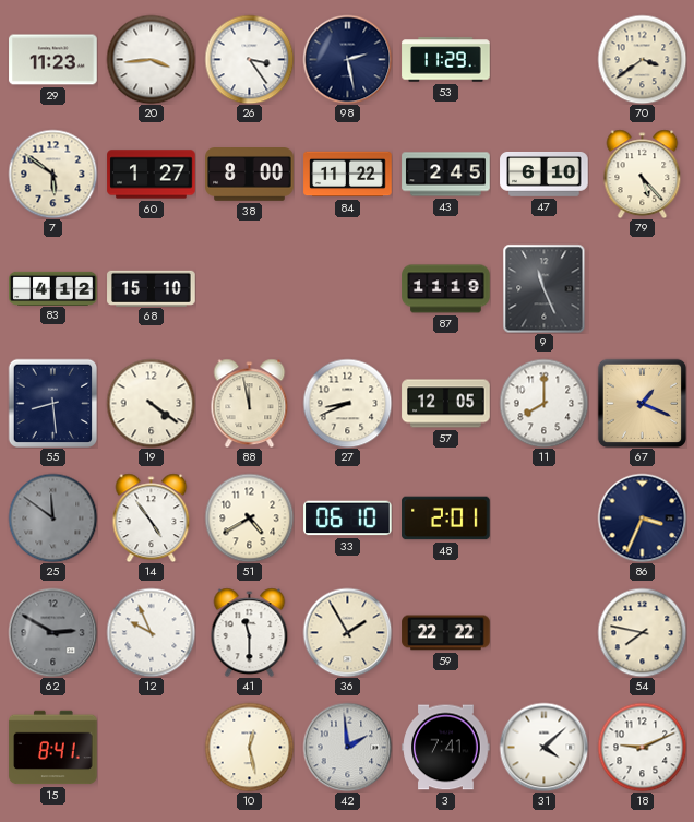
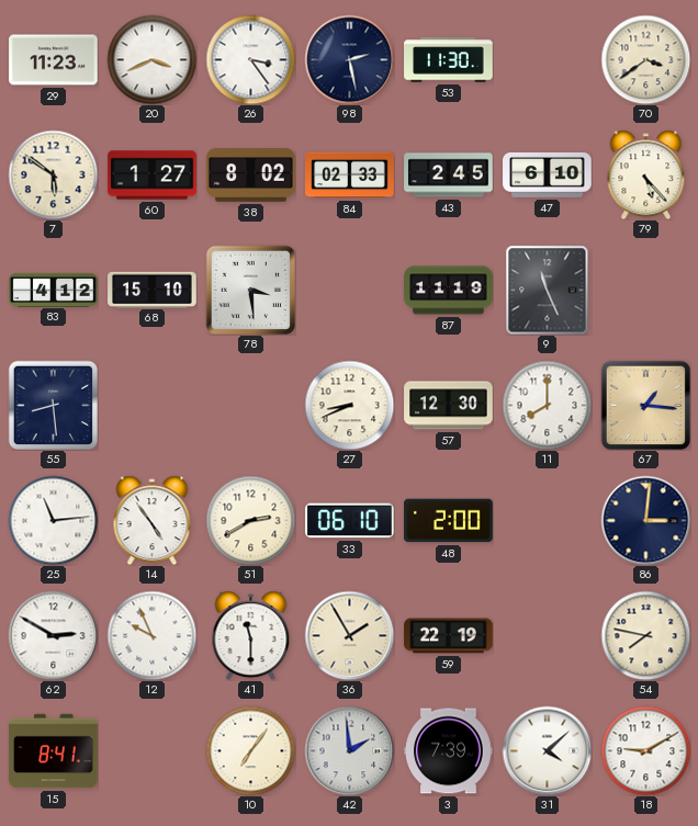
20: 3:44 -> 3:41
53: 11:29 -> 11:30
38: 8:00 -> 8:02
84: 11:22 -> 02:33
78: none -> 3:29
19: 4:21 -> none
88: 11:58 -> none
57: 12:05 -> 12:30
67: 1:19 -> 1:16
25: 11:51 -> 11:14
25 dial: grey -> white
51: 4:40 -> 2:40
48: 2:01 -> 2:00
86: 3:34 -> 3:01
62 dial: grey -> white
59: 22:22 -> 22:19
10: 12:28 -> 7:06
3: 7:41 -> 7:39
18: 9:11 -> 9:10
